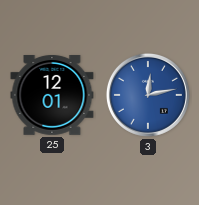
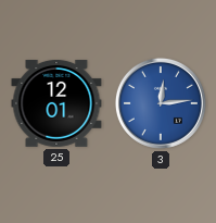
3: 12:13 -> 12:14
